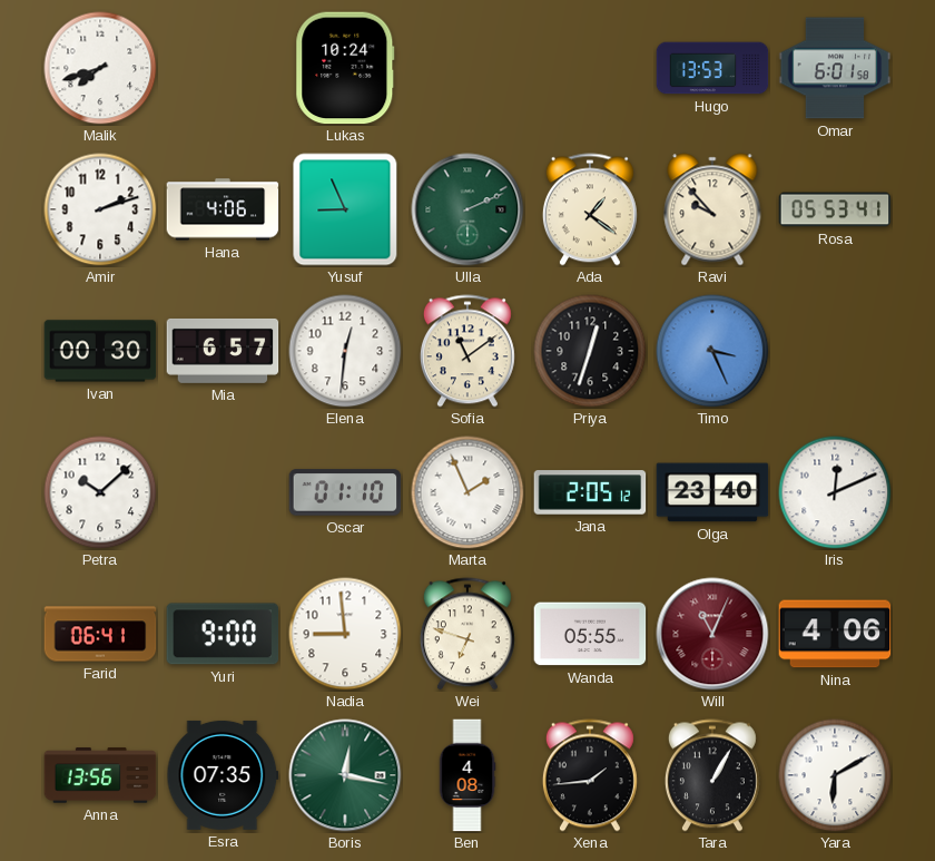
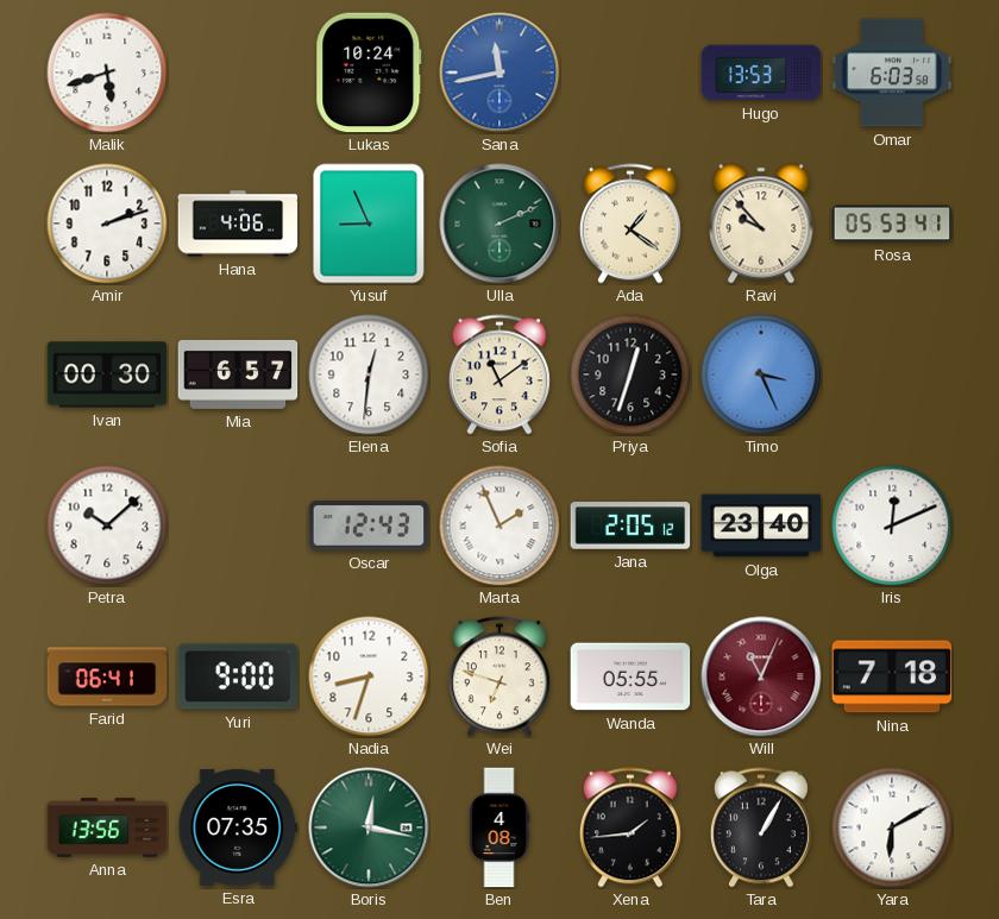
Malik: 7:42 -> 5:42
Sana: none -> 11:43
Omar: 6:01 -> 6:03
Oscar: 01:10 -> 12:43
Nadia: 8:59 -> 8:33
Nina: 4:06 -> 7:18
